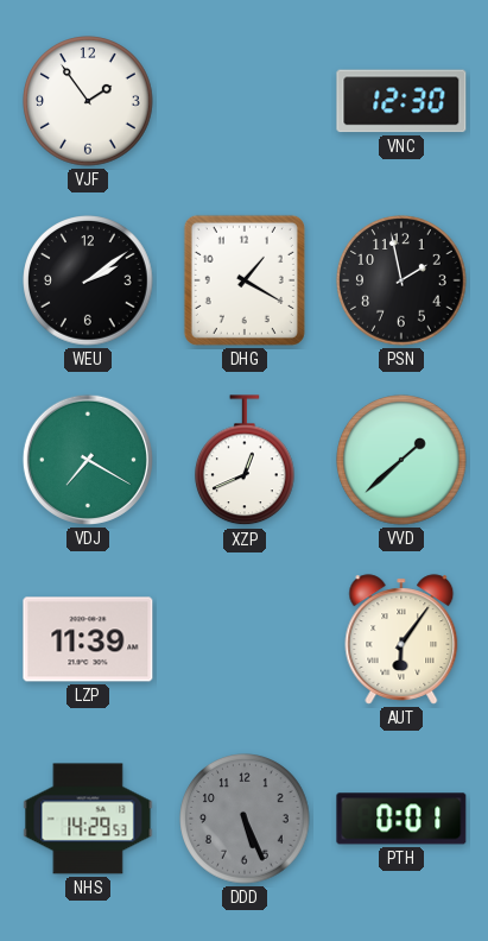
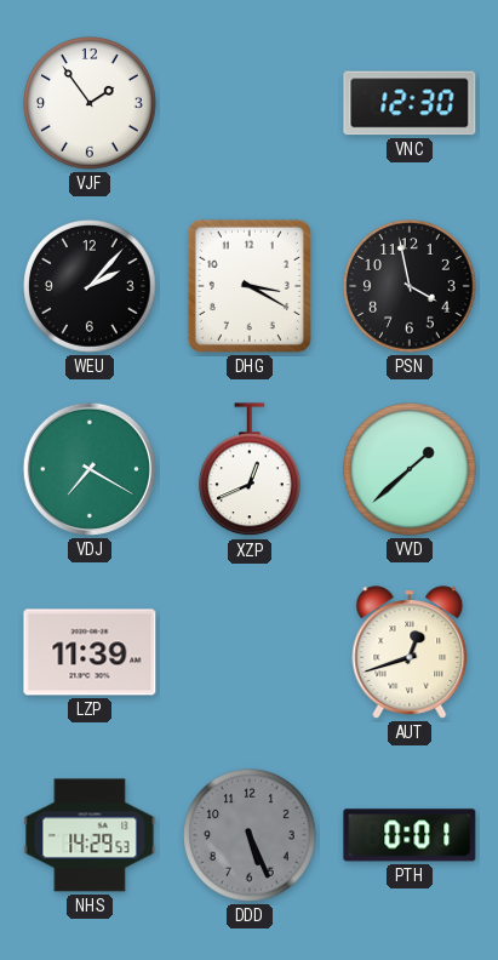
WEU: 2:09 -> 2:07
DHG: 1:20 -> 3:20
PSN: 1:58 -> 3:58
AUT: 6:06 -> 12:42
